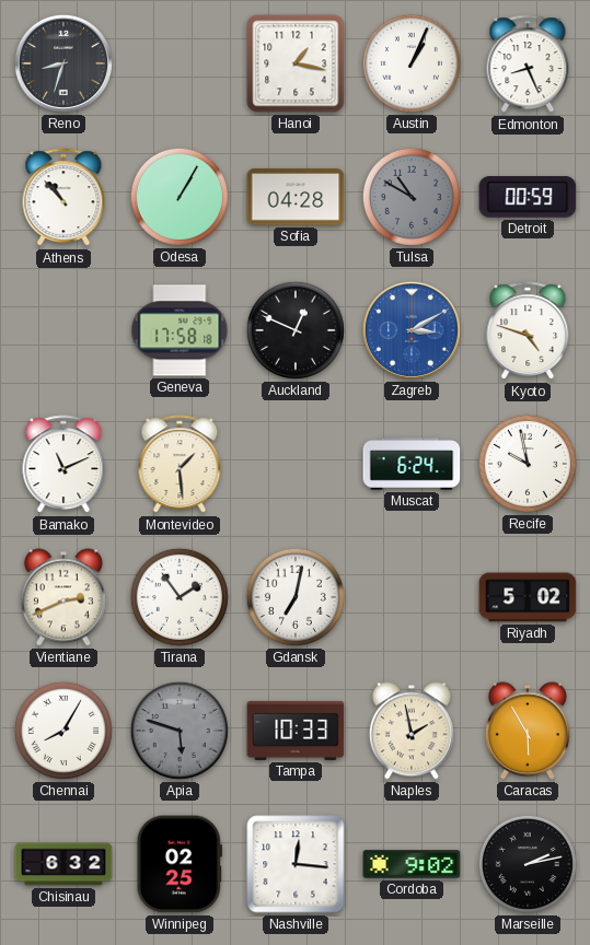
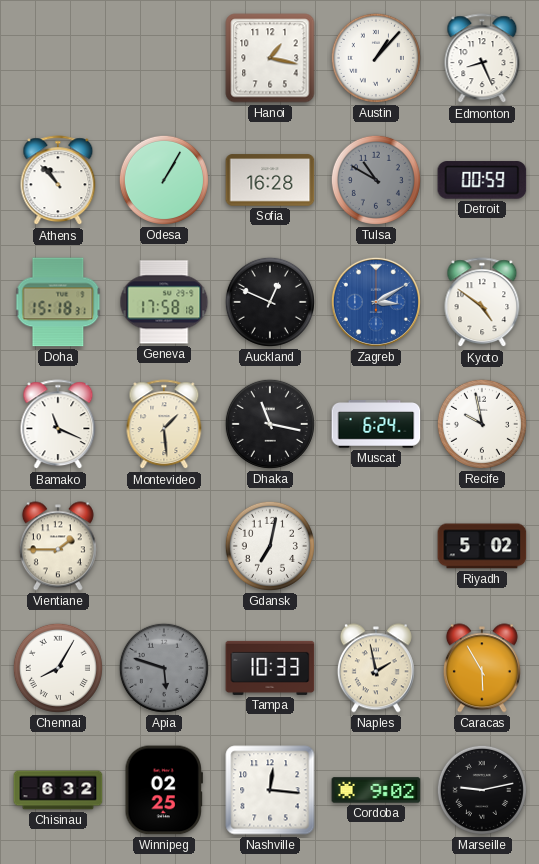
Reno: 8:33 -> none
Austin: 1:04 -> 1:07
Sofia: 04:28 -> 16:28
Doha: none -> 15:18
Kyoto: 4:48 -> 4:51
Bamako: 11:11 -> 11:19
Dhaka: none -> 11:17
Vientiane: 2:41 -> 1:45
Tirana: 1:54 -> none
Marseille: 2:13 -> 9:13
